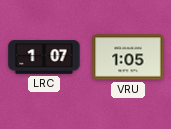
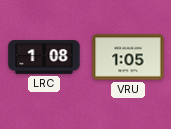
LRC: 1:07 -> 1:08
